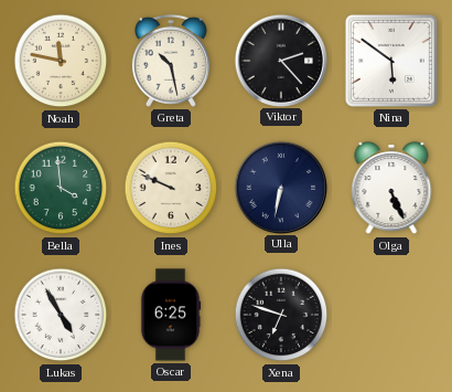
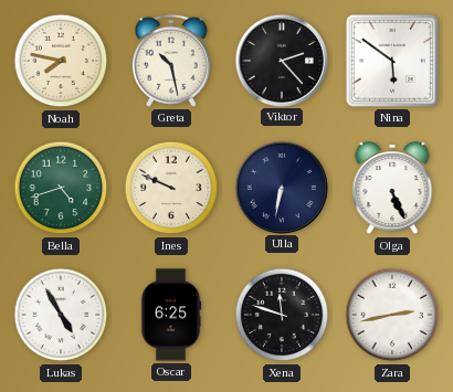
Noah: 11:47 -> 7:47
Bella: 3:59 -> 4:42
Xena: 6:48 -> 11:48
Zara: none -> 2:43
